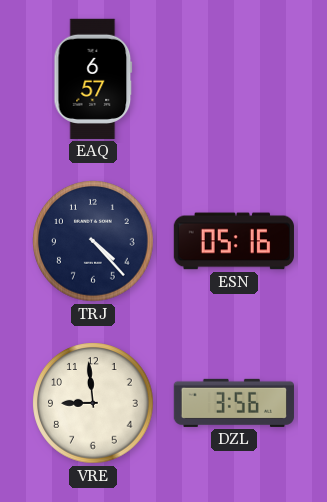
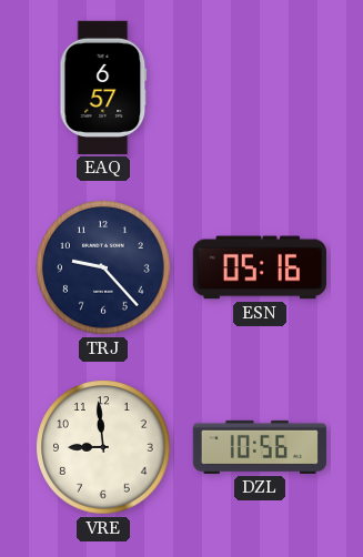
TRJ: 4:23 -> 9:23
DZL: 3:56 -> 10:56
